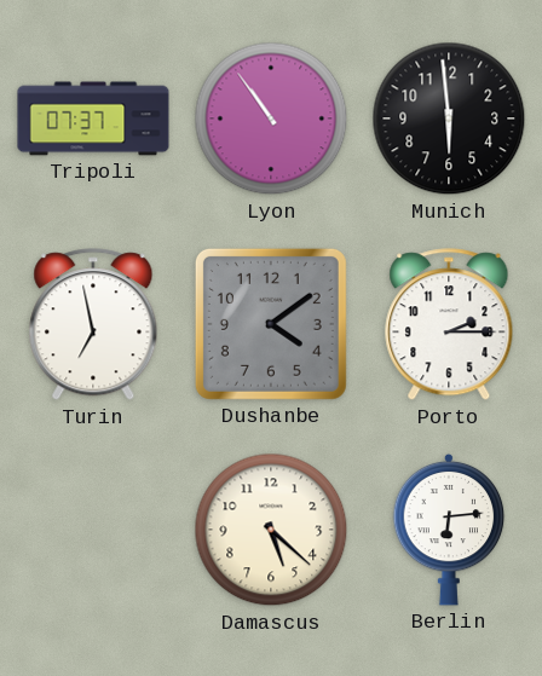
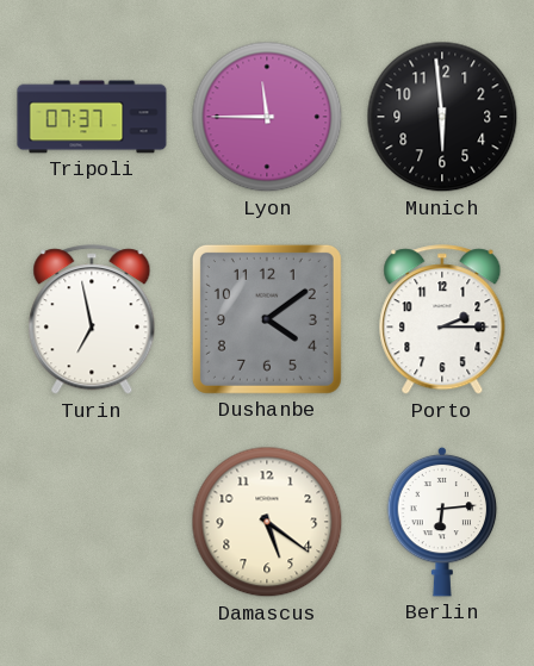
Lyon: 10:54 -> 11:45
Damascus: 5:22 -> 5:21
